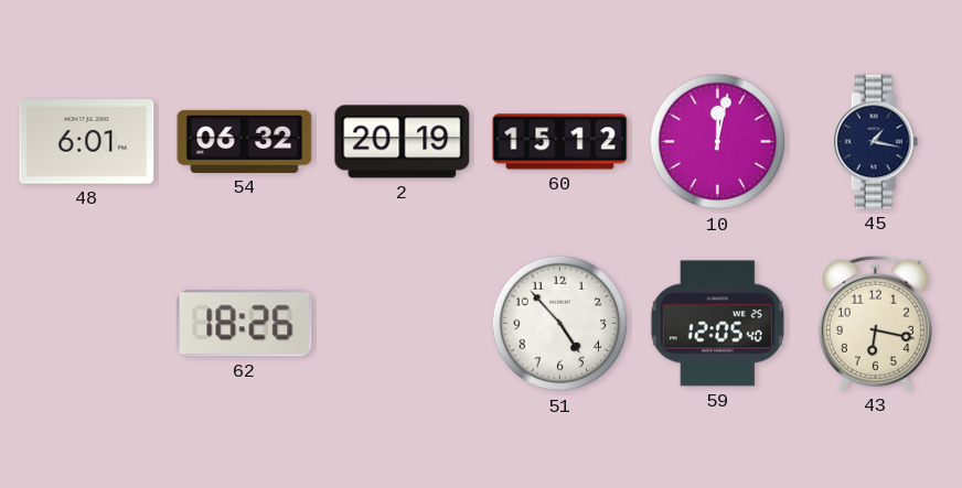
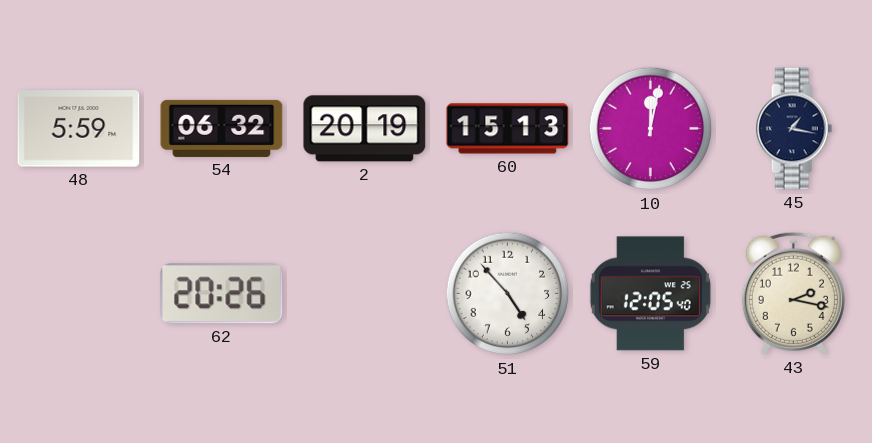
48: 6:01 -> 5:59
60: 15:12 -> 15:13
62: 18:26 -> 20:26
43: 6:17 -> 2:17
